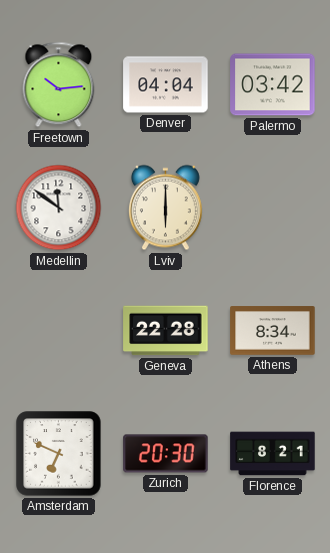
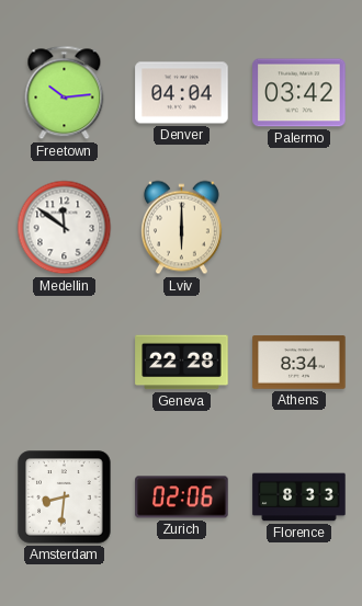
Amsterdam: 6:49 -> 8:31
Zurich: 20:30 -> 02:06
Florence: 8:21 -> 8:33
